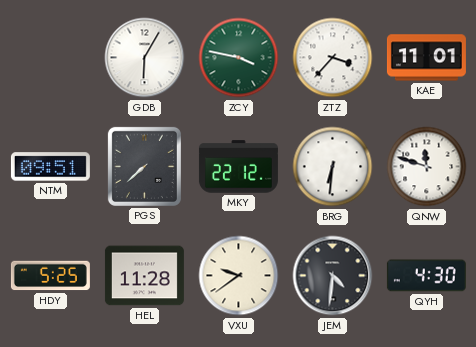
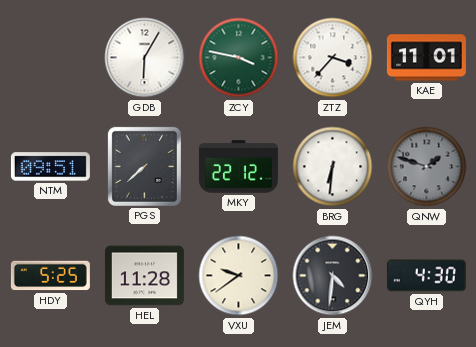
QNW: 11:48 -> 1:48
QNW dial: white -> grey
